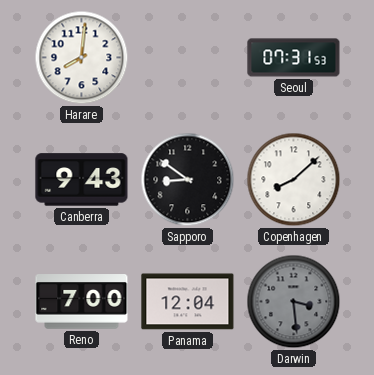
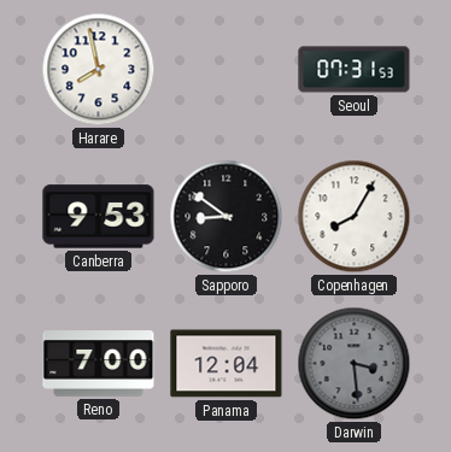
Harare: 8:01 -> 7:58
Canberra: 9:43 -> 9:53
Copenhagen: 8:08 -> 8:05
